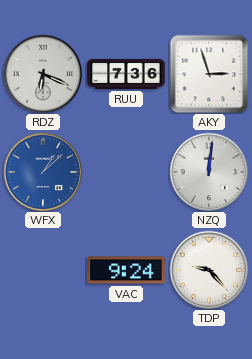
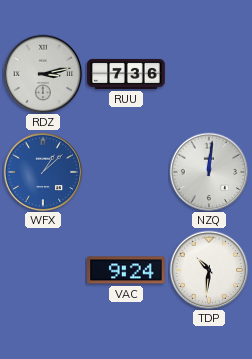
RDZ: 6:19 -> 3:13
AKY: 2:57 -> none
TDP: 9:23 -> 10:31
